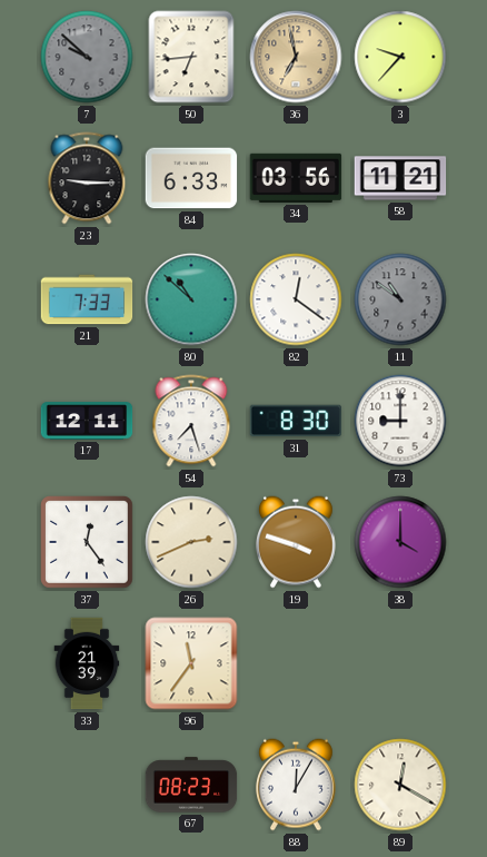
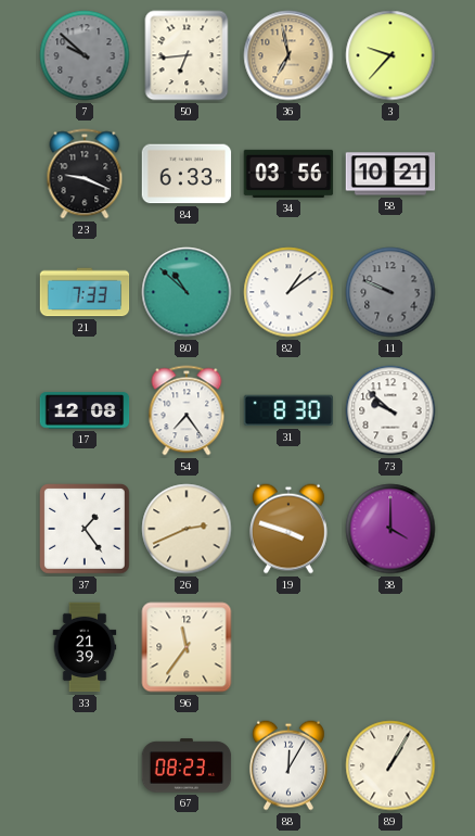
23: 9:15 -> 9:19
58: 11:21 -> 10:21
82: 12:21 -> 1:09
11: 10:51 -> 9:49
17: 12:11 -> 12:08
54: 7:27 -> 7:24
73: 9:00 -> 9:52
37: 12:24 -> 1:24
89: 12:20 -> 1:05
